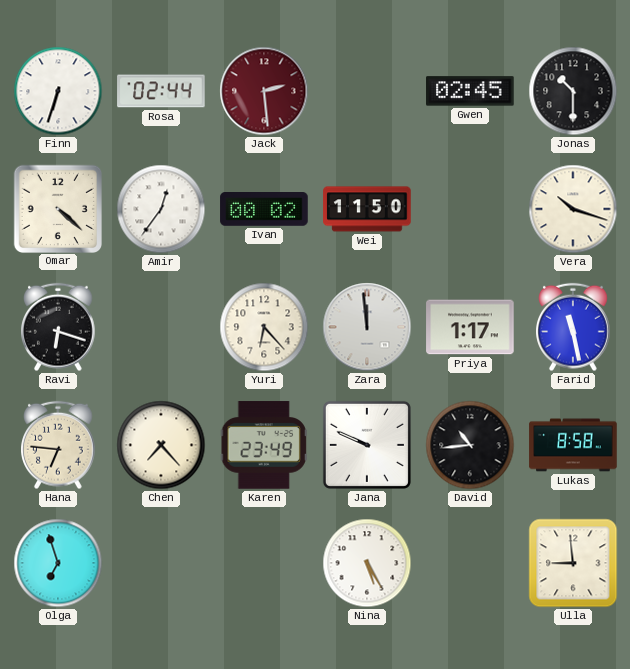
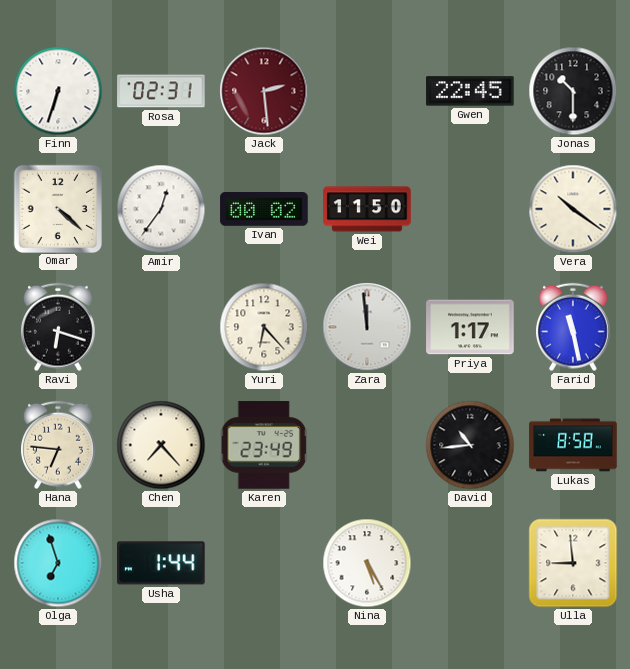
Rosa: 02:44 -> 02:31
Gwen: 02:45 -> 22:45
Vera: 10:18 -> 10:21
Jana: 9:49 -> none
Usha: none -> 1:44
